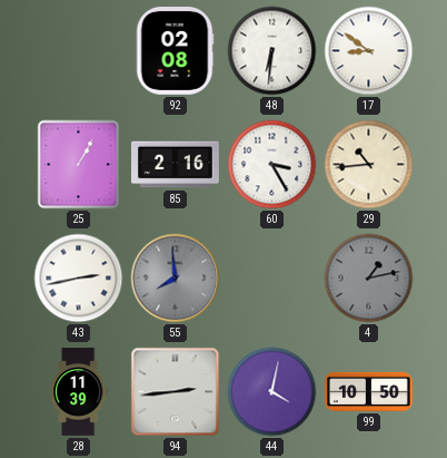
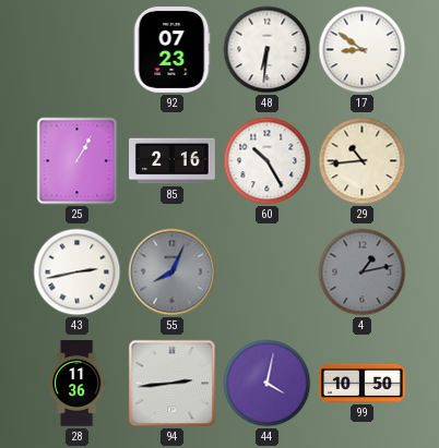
92: 02:08 -> 07:23
60: 3:25 -> 10:25
55: 7:59 -> 8:04
28: 11:39 -> 11:36
